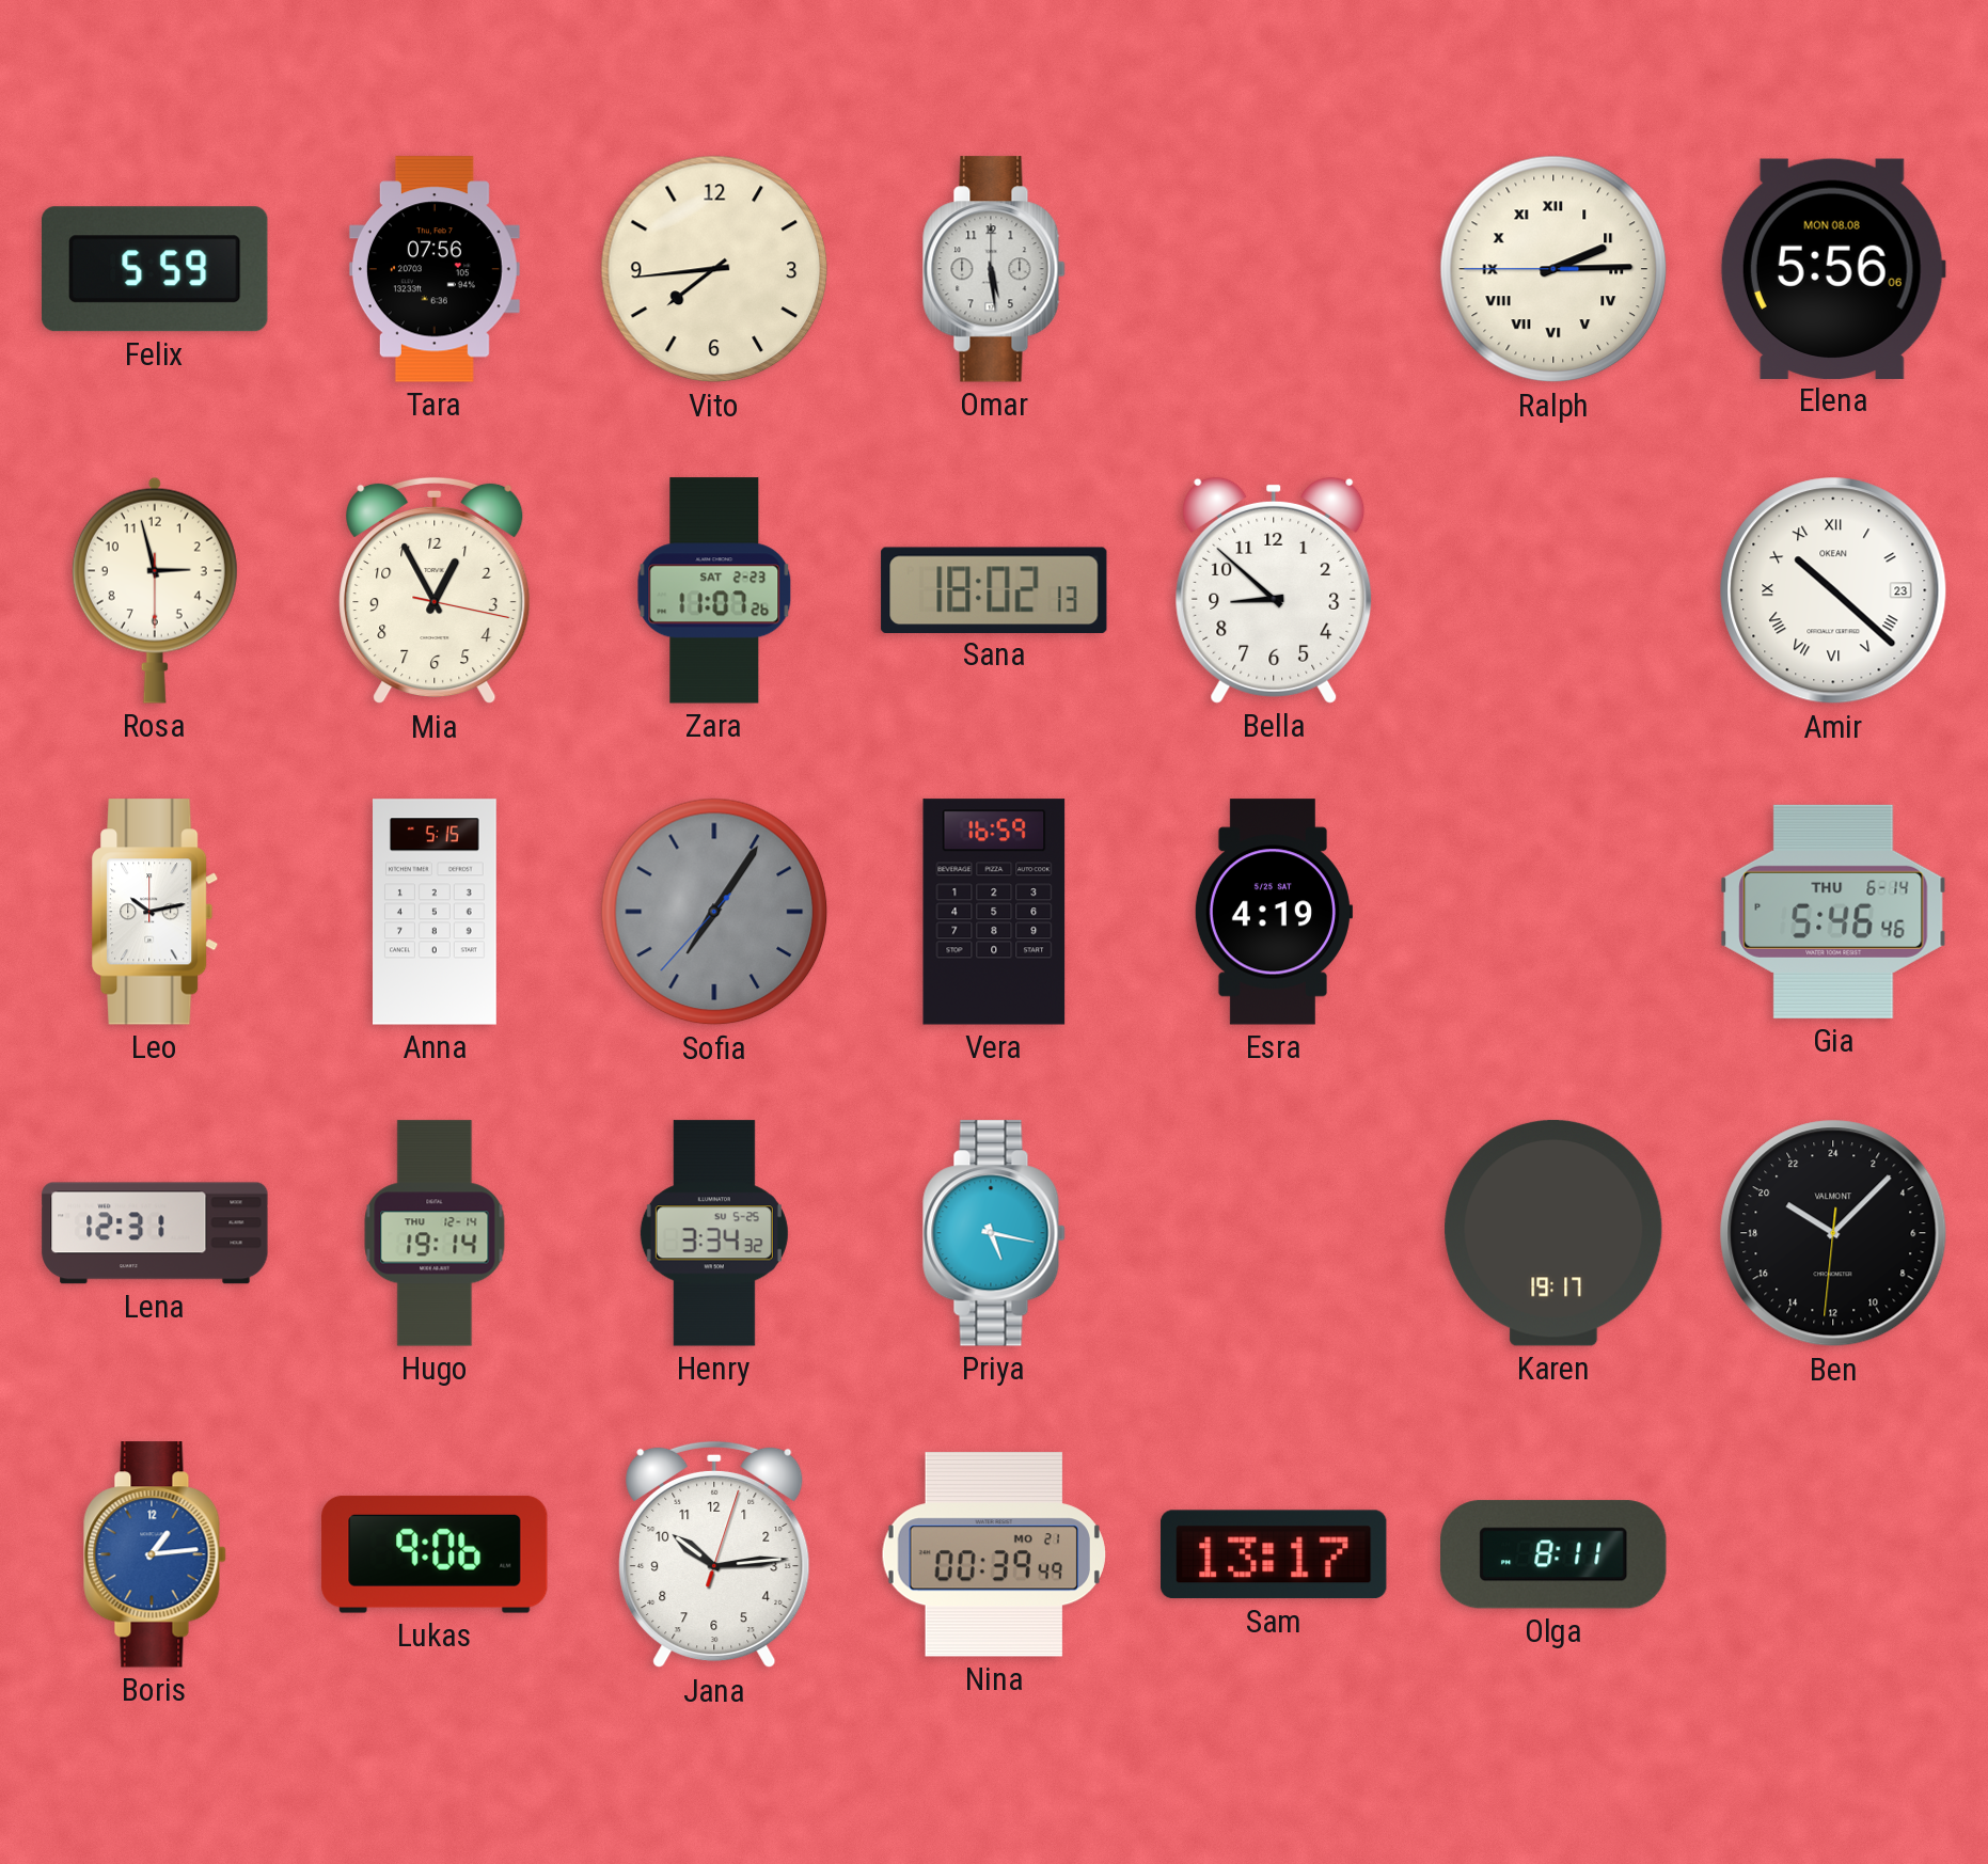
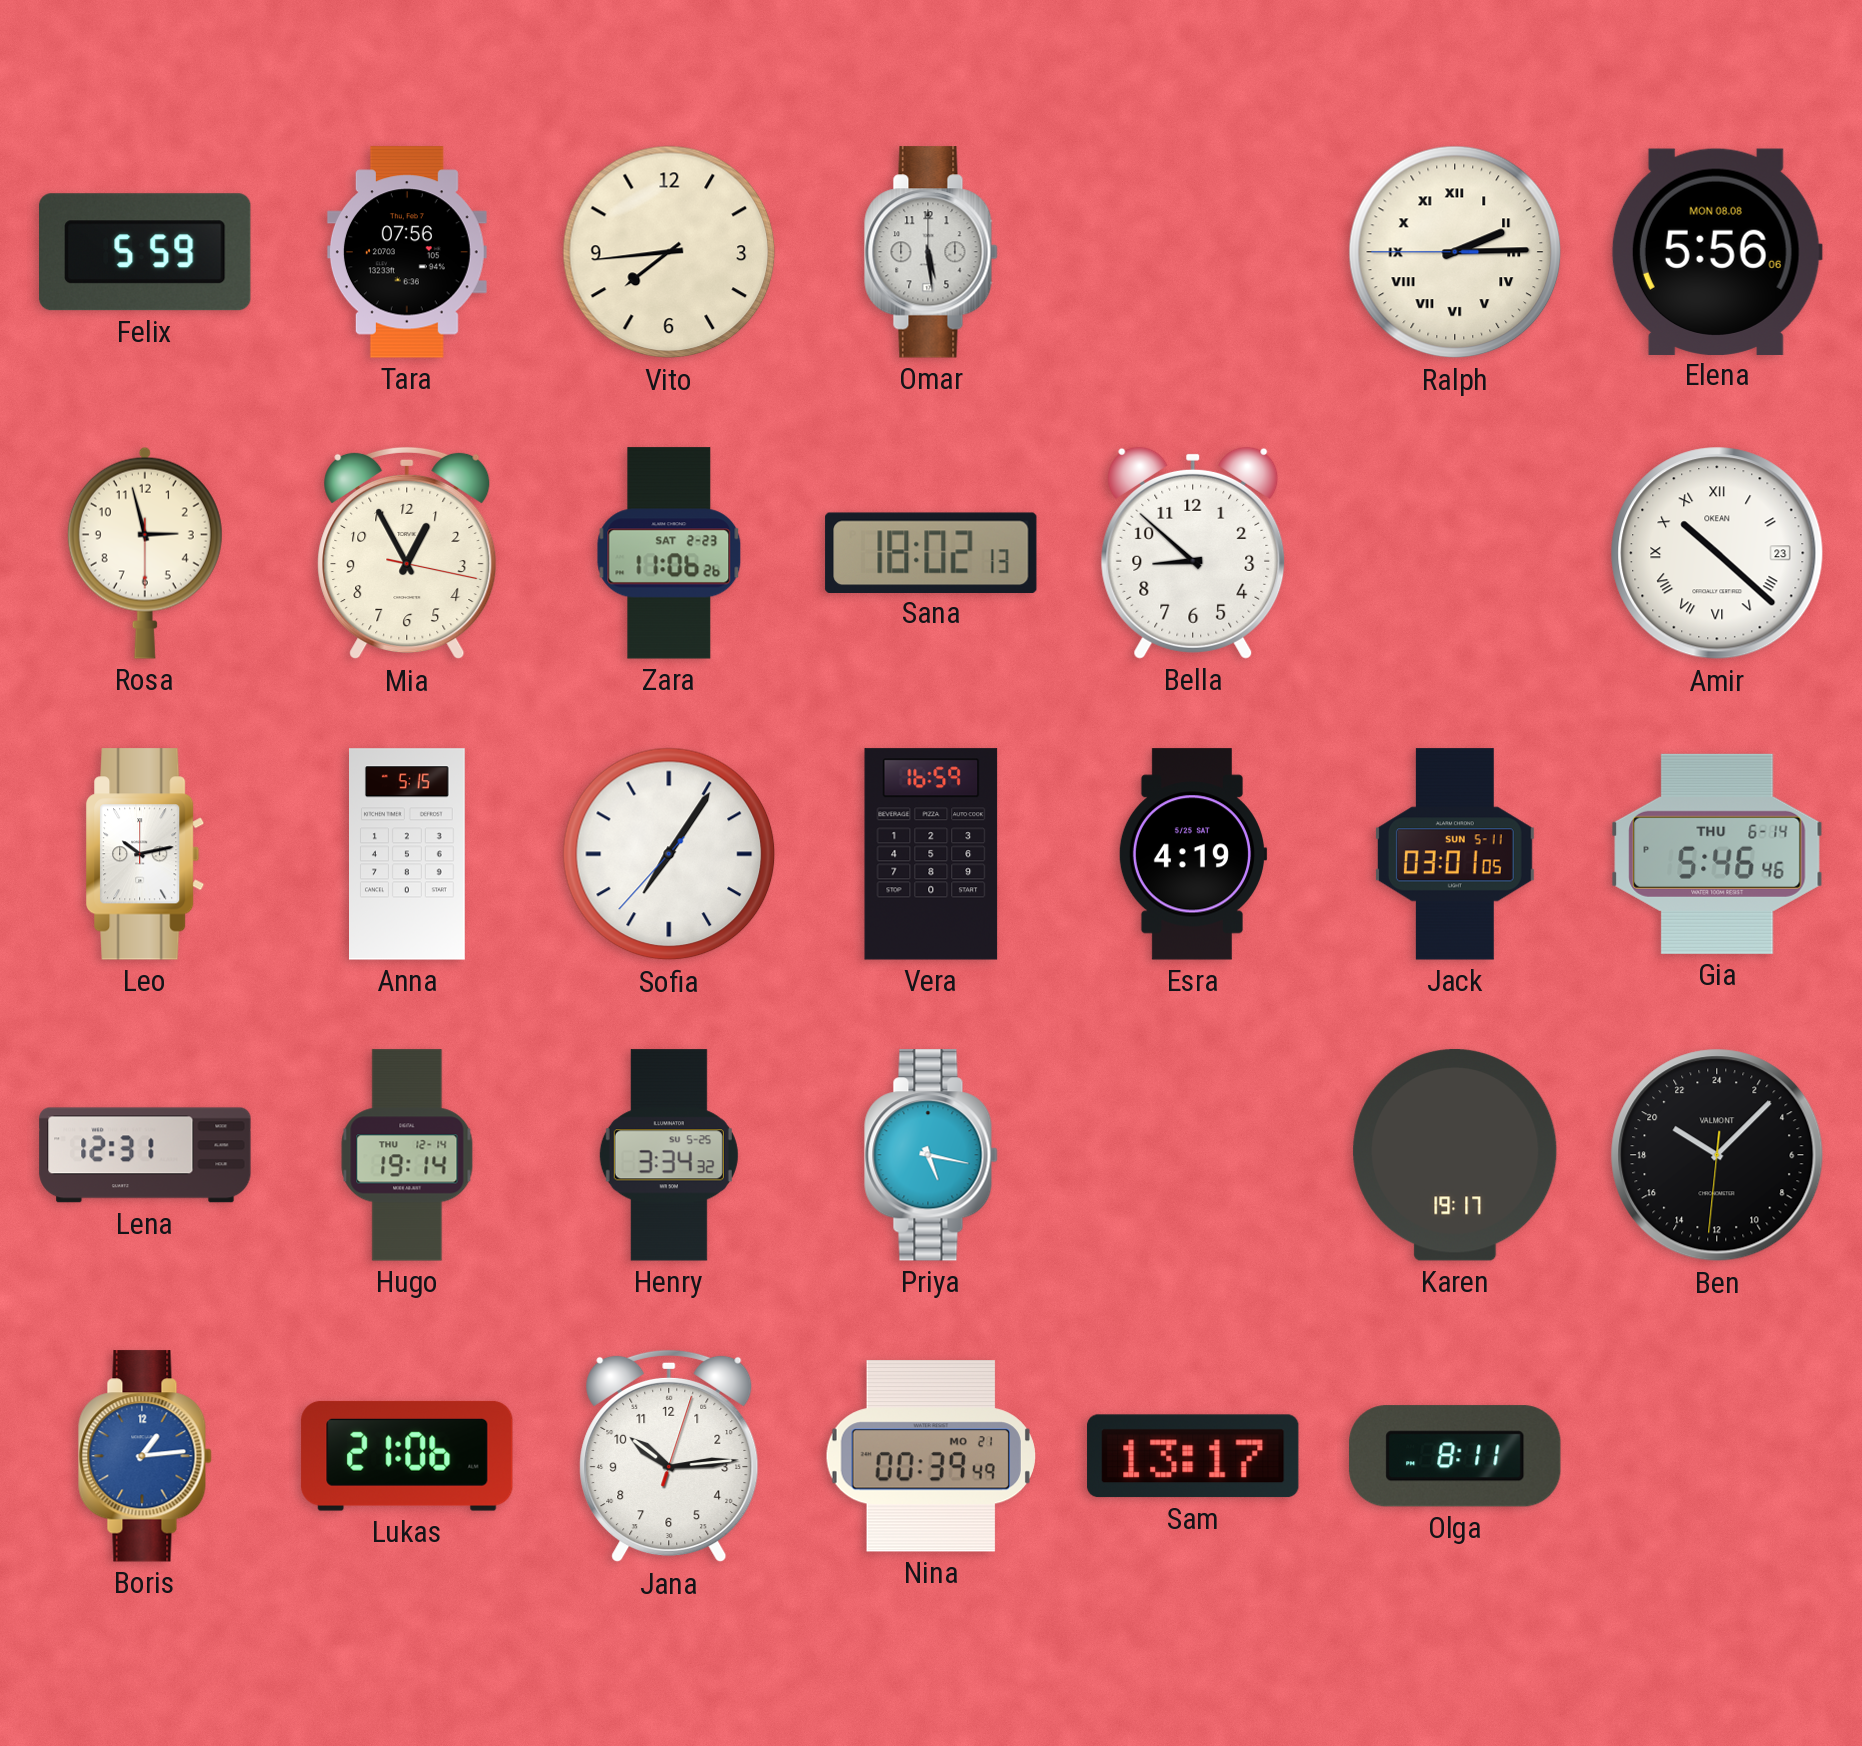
Zara: 11:07 -> 11:06
Sofia dial: grey -> white
Jack: none -> 03:01
Lukas: 9:06 -> 21:06
